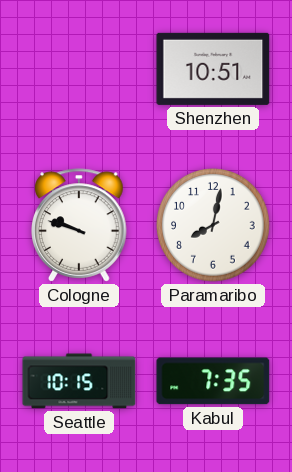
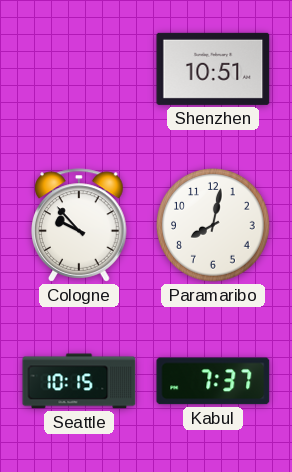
Cologne: 9:48 -> 9:53
Kabul: 7:35 -> 7:37
